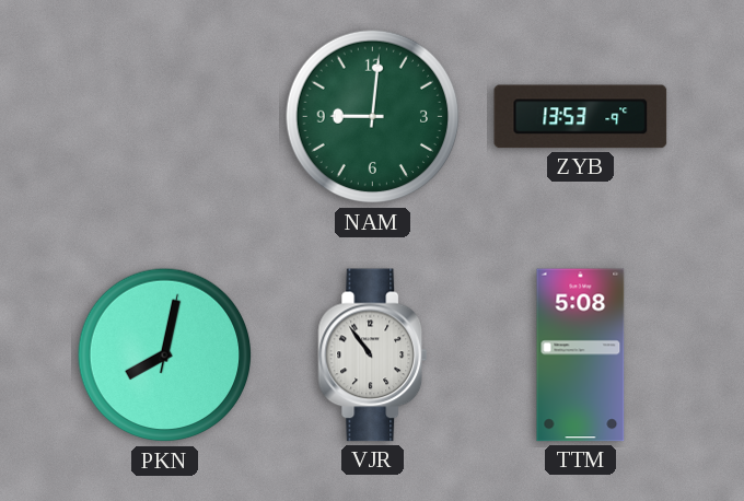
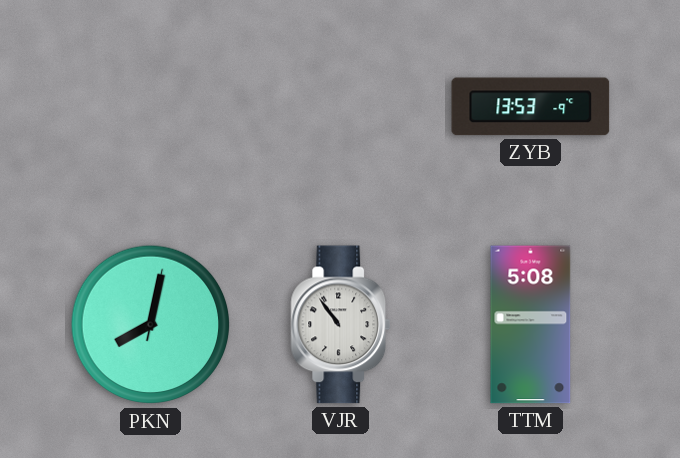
NAM: 9:01 -> none
